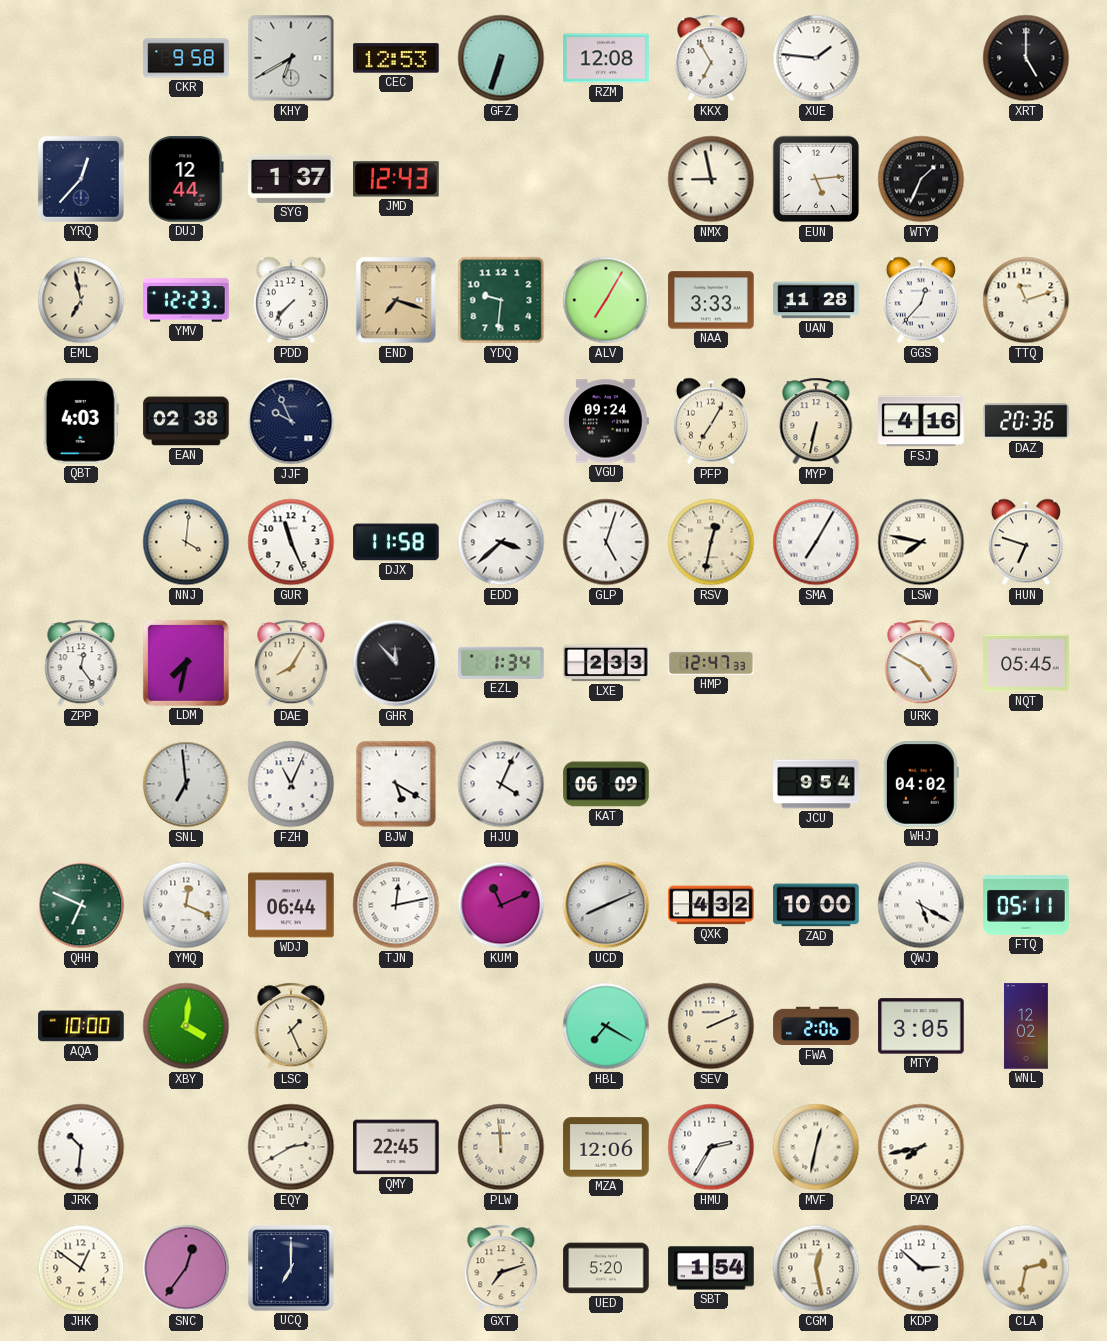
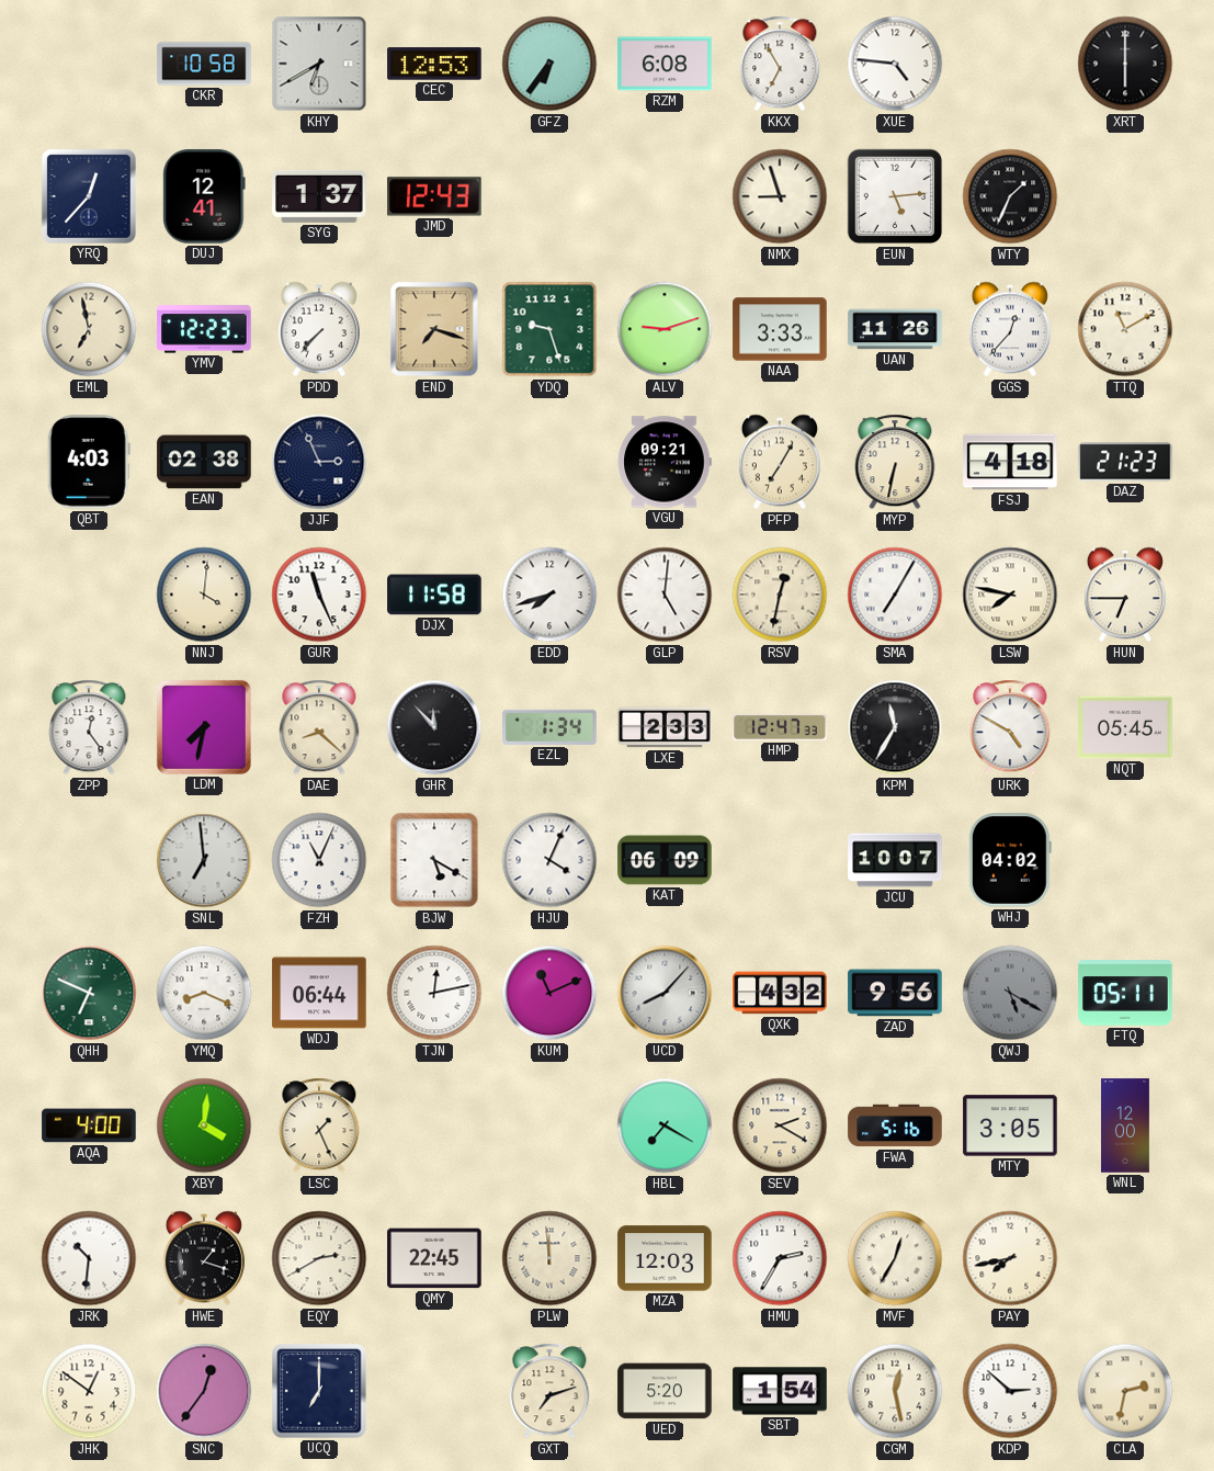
CKR: 9:58 -> 10:58
GFZ: 6:33 -> 6:36
RZM: 12:08 -> 6:08
XUE: 1:46 -> 4:46
XRT: 5:00 -> 6:00
DUJ: 12:44 -> 12:41
NMX: 8:58 -> 8:57
YDQ: 9:31 -> 9:27
ALV: 7:05 -> 9:12
UAN: 11:28 -> 11:26
TTQ: 11:12 -> 11:10
JJF: 9:56 -> 2:56
VGU: 09:24 -> 09:21
FSJ: 4:16 -> 4:18
DAZ: 20:36 -> 21:23
EDD: 3:38 -> 7:42
GLP: 5:03 -> 5:01
HUN: 6:48 -> 6:45
DAE: 8:05 -> 8:22
KPM: none -> 11:35
JCU: 9:54 -> 10:07
YMQ: 12:19 -> 8:19
UCD: 8:11 -> 8:07
ZAD: 10:00 -> 9:56
QWJ dial: white -> grey
AQA: 10:00 -> 4:00
SEV: 2:11 -> 2:20
FWA: 2:06 -> 5:16
WNL: 12:02 -> 12:00
HWE: none -> 1:18
MZA: 12:06 -> 12:03
MVF: 12:32 -> 12:35
